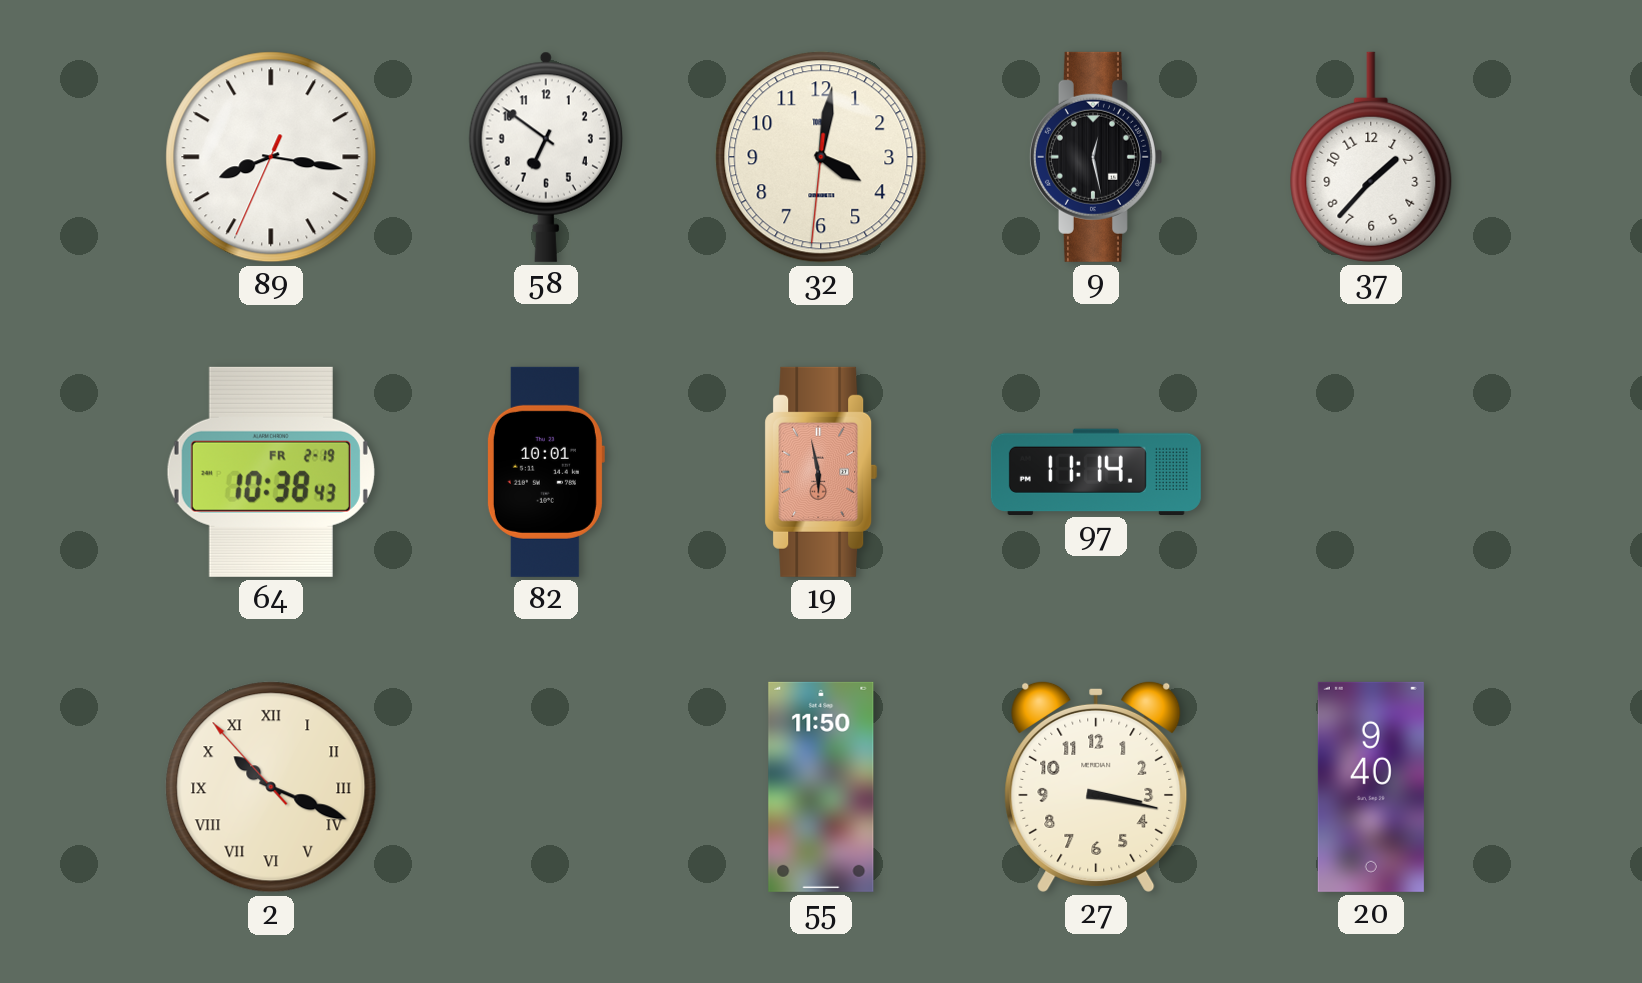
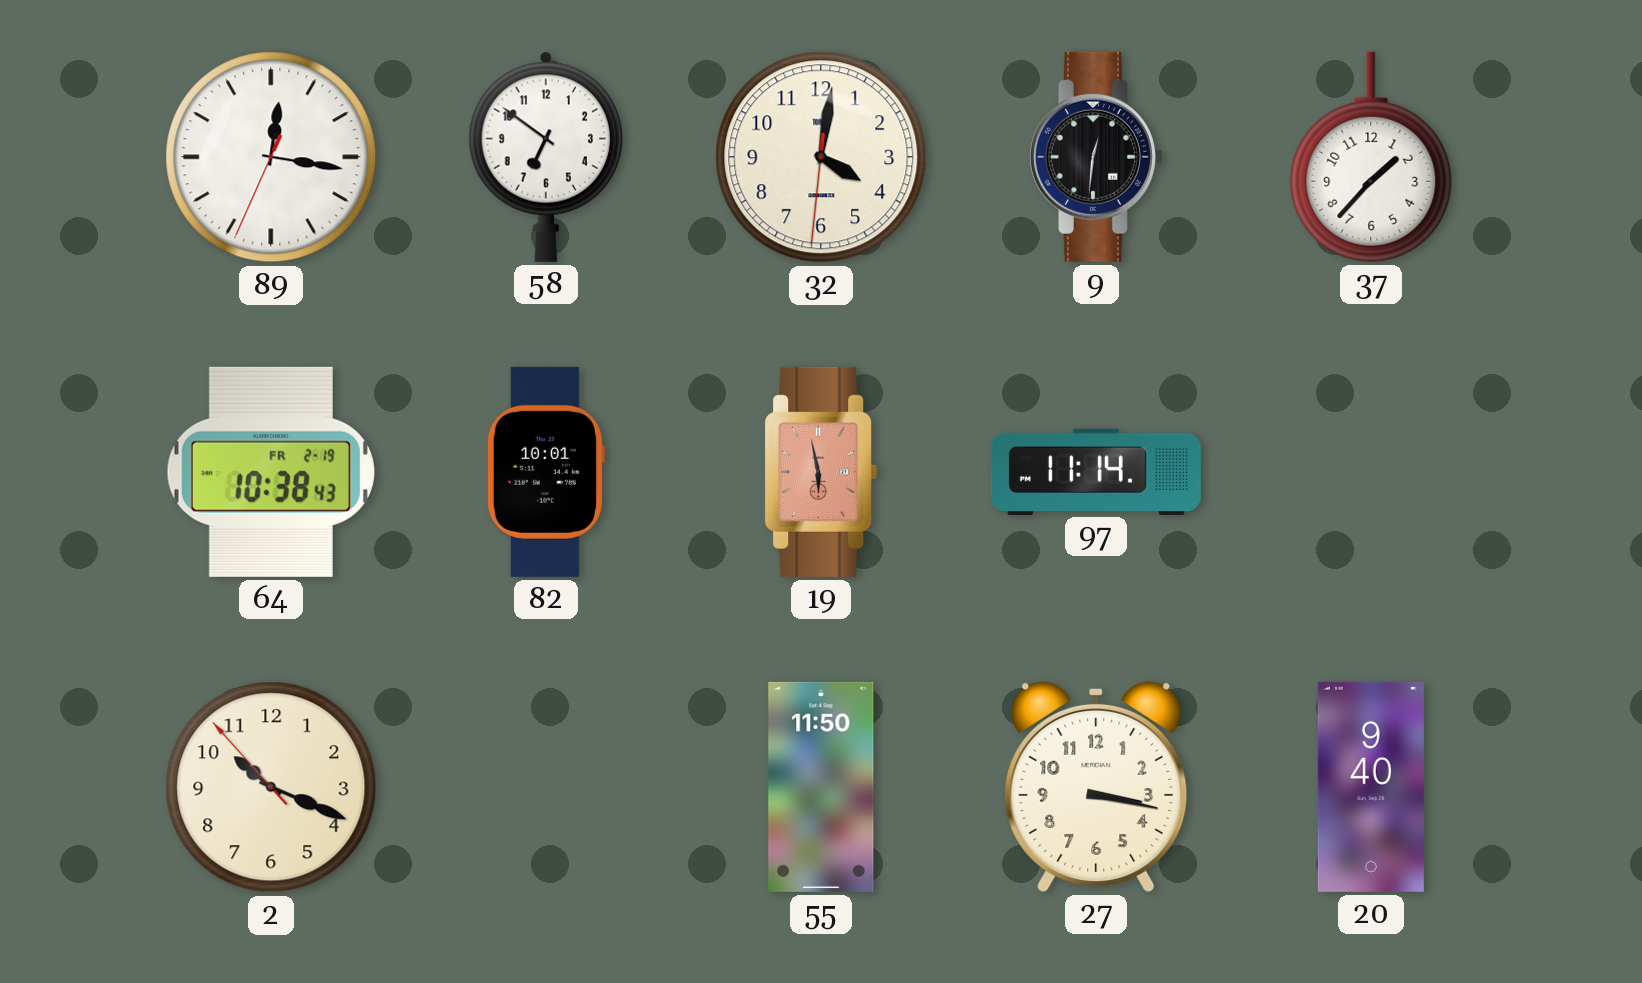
89: 8:16 -> 12:16
9: 12:28 -> 12:31
2 numerals: Roman -> Arabic
